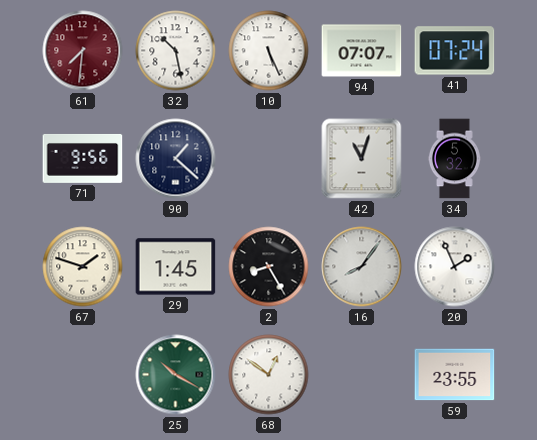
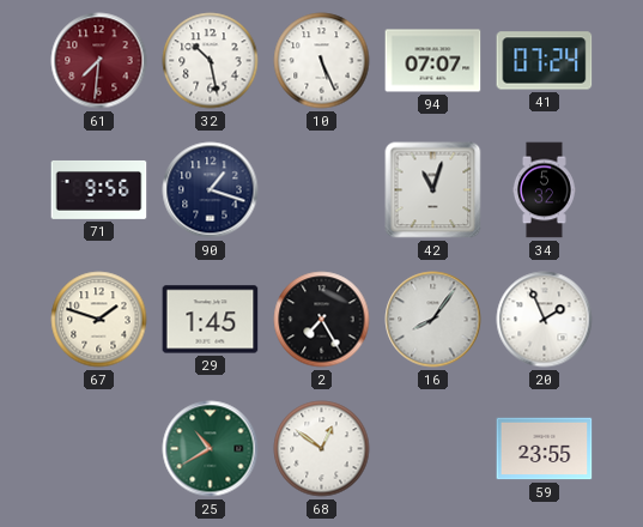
90: 1:22 -> 1:18
2: 8:25 -> 7:25
25: 10:20 -> 10:40
